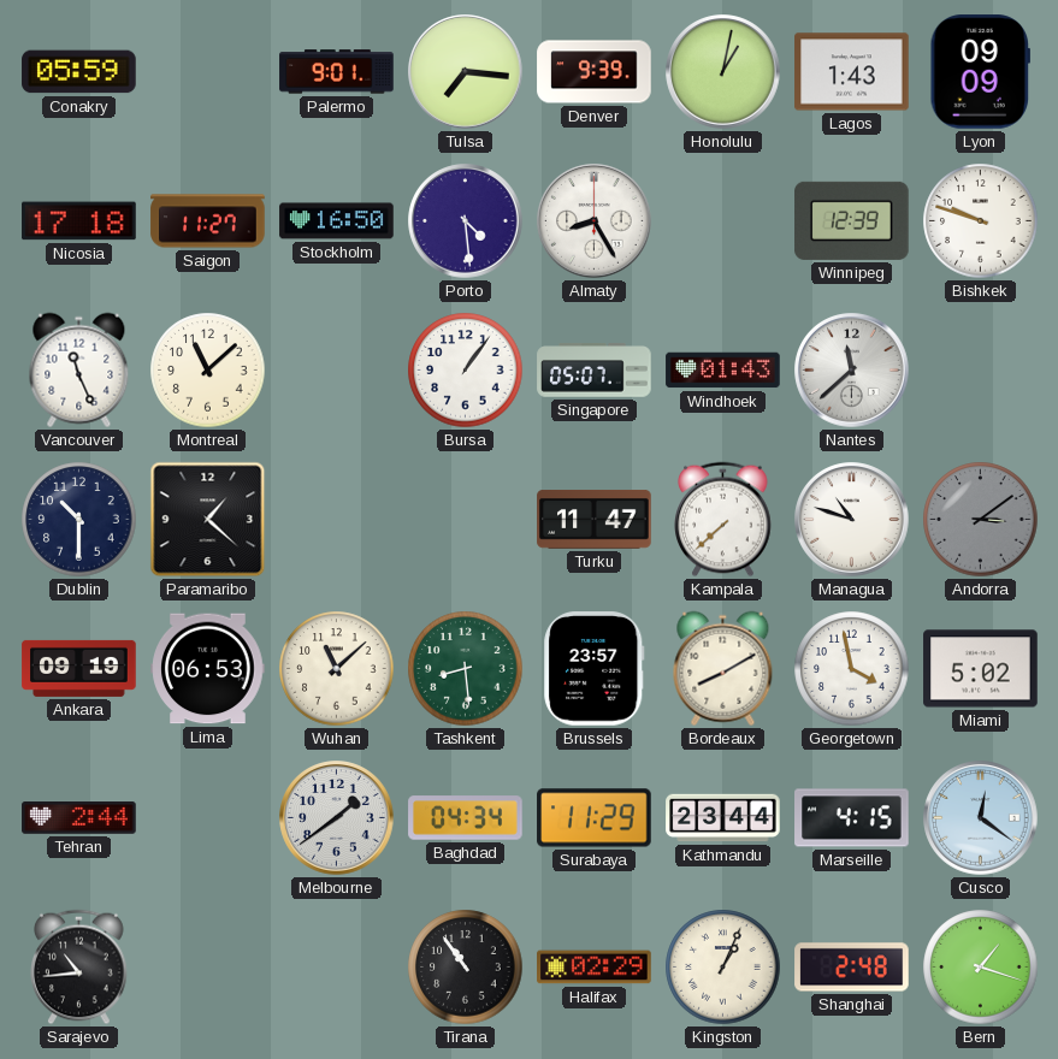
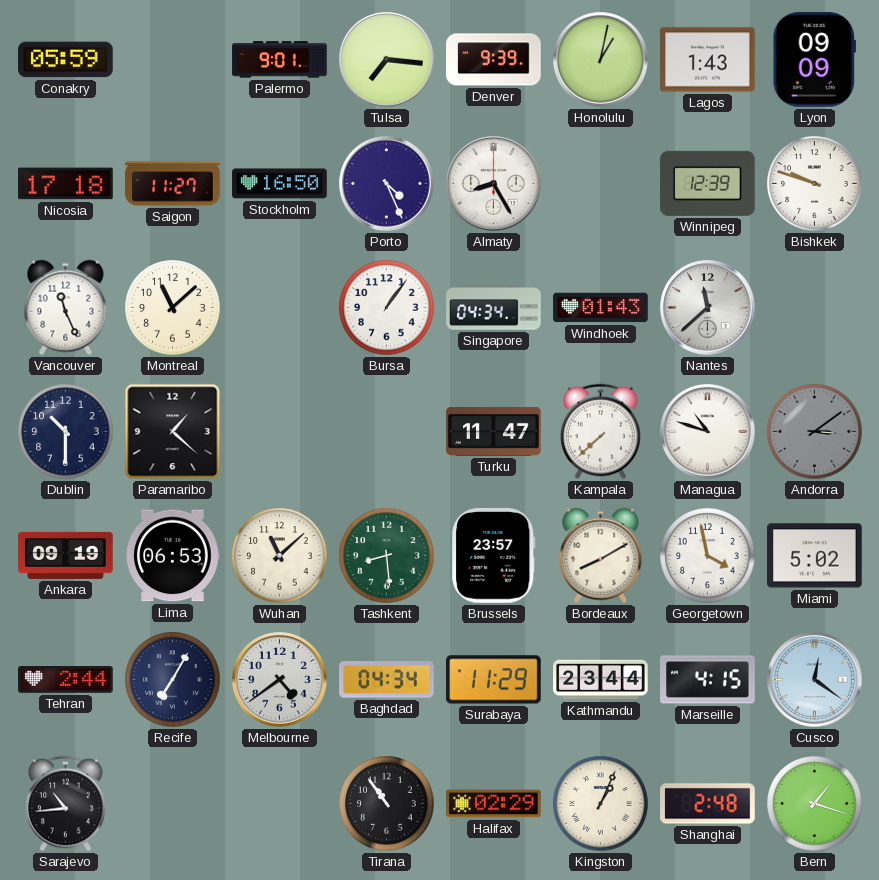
Porto: 4:29 -> 4:26
Singapore: 05:07 -> 04:34
Recife: none -> 7:05
Melbourne: 1:39 -> 4:39
